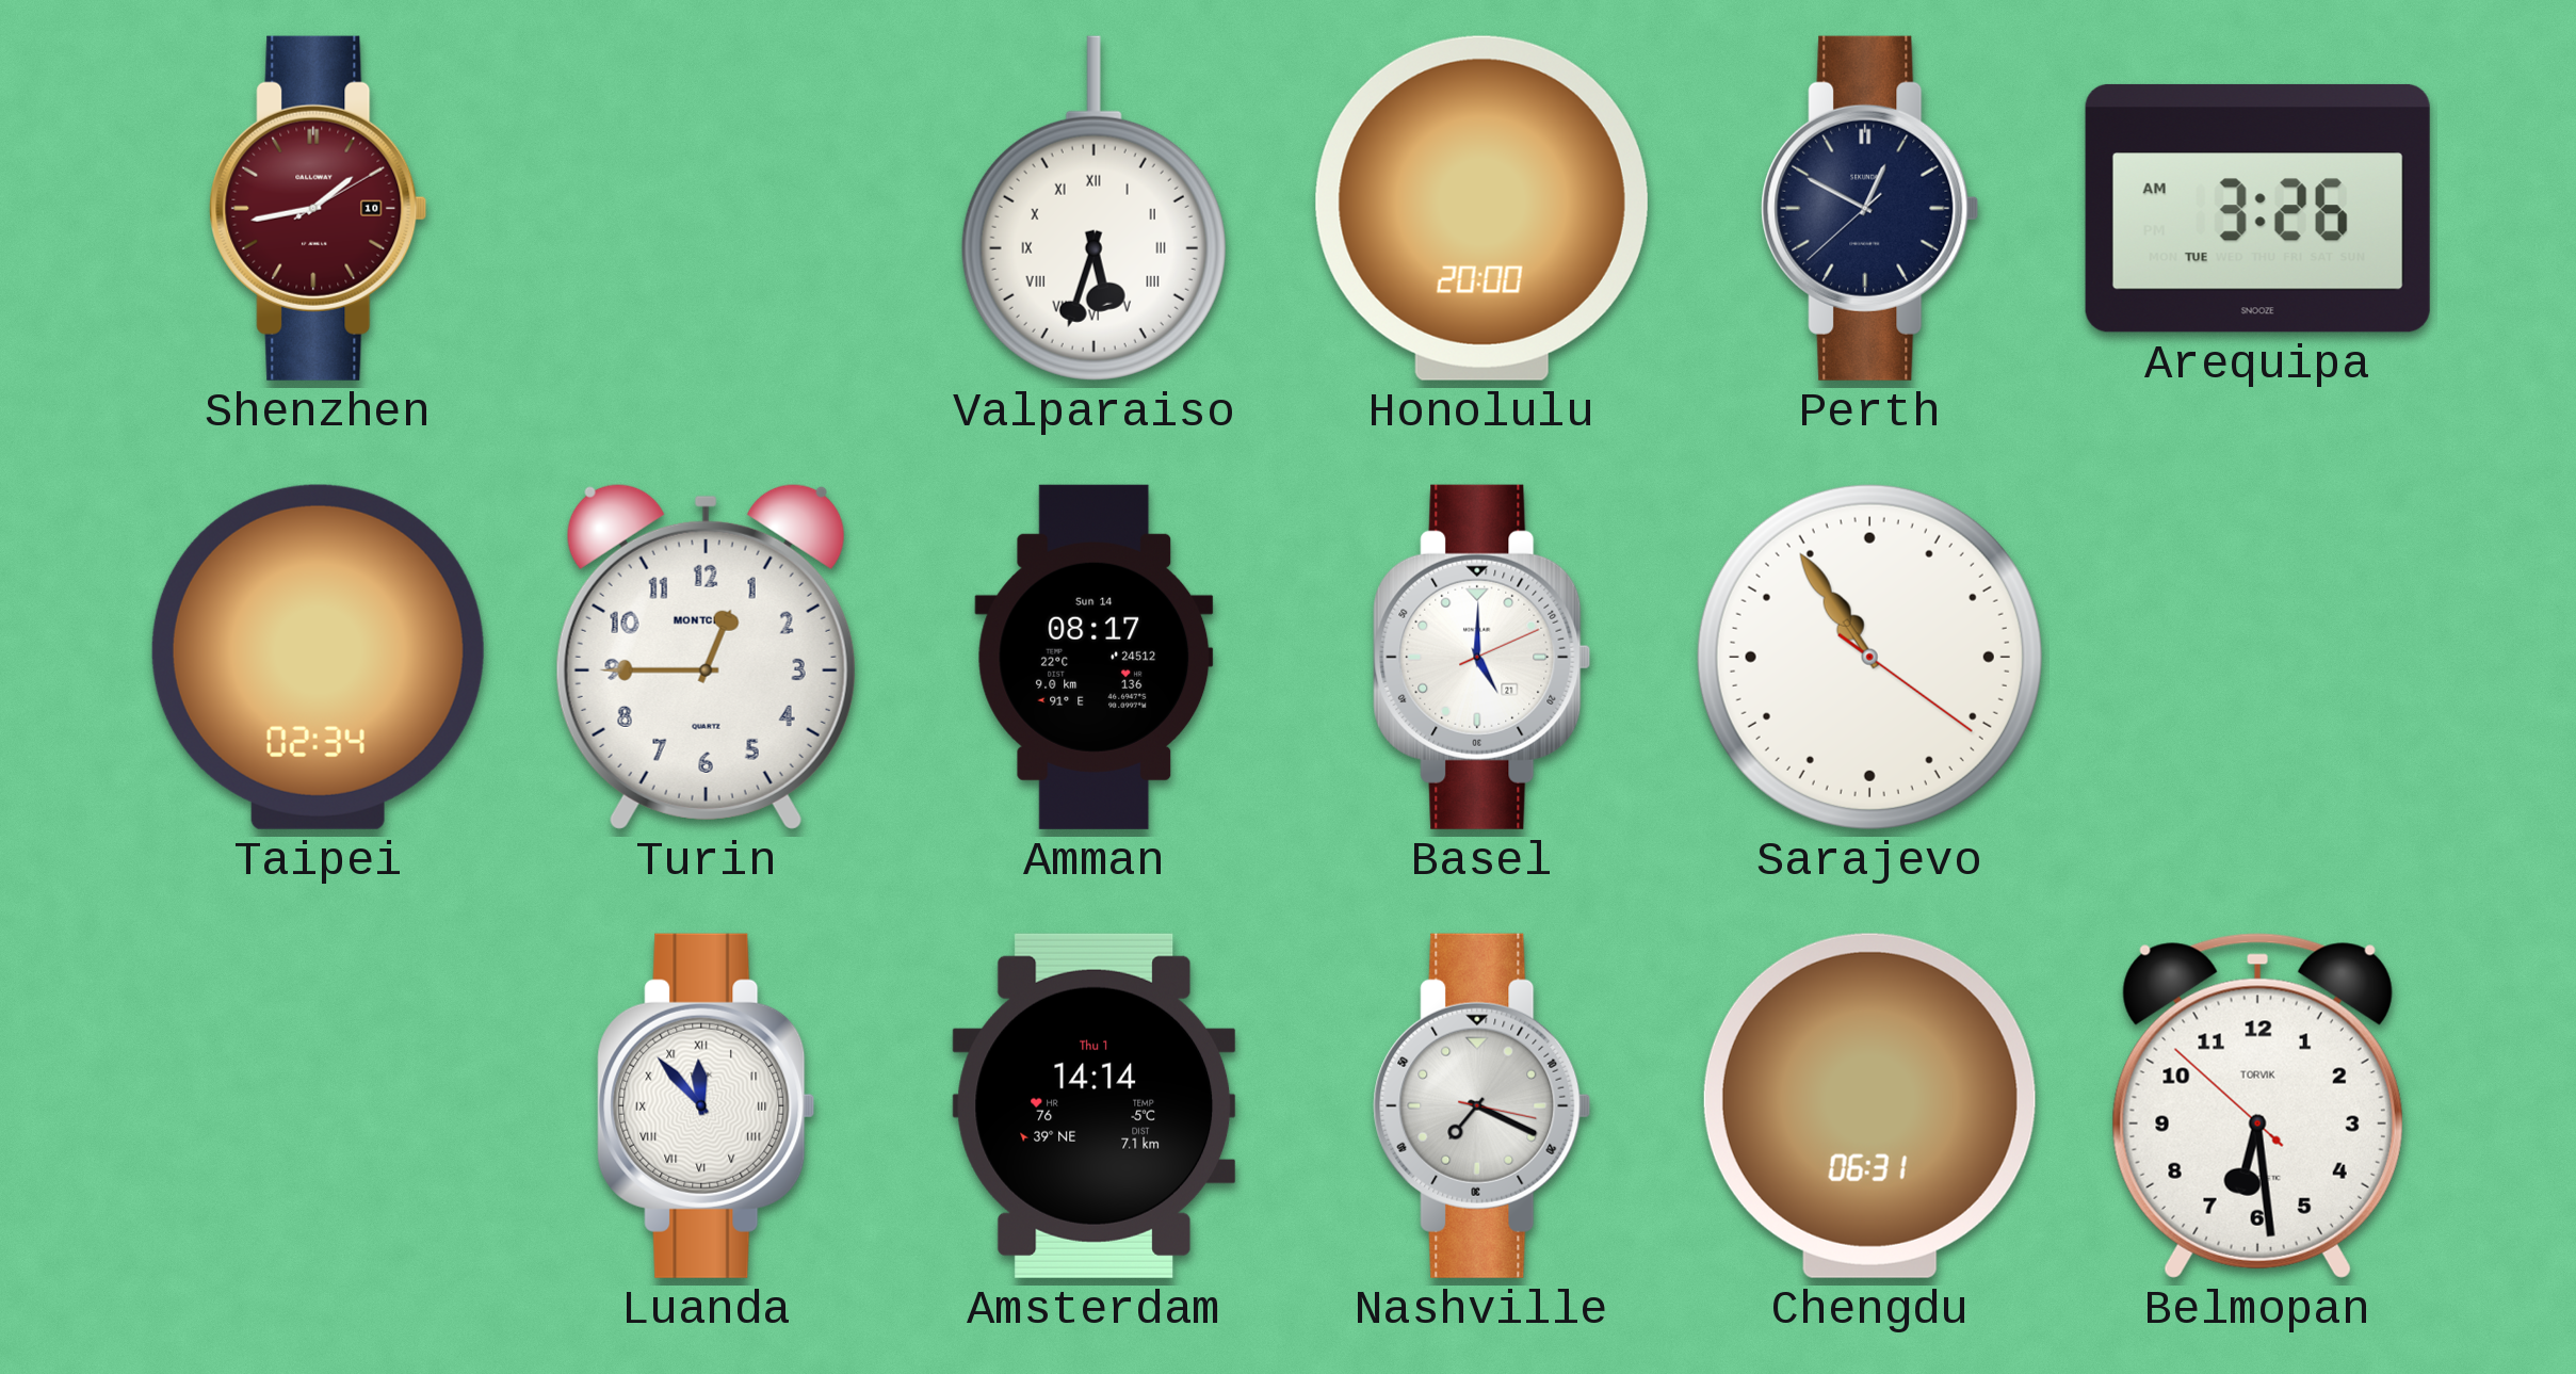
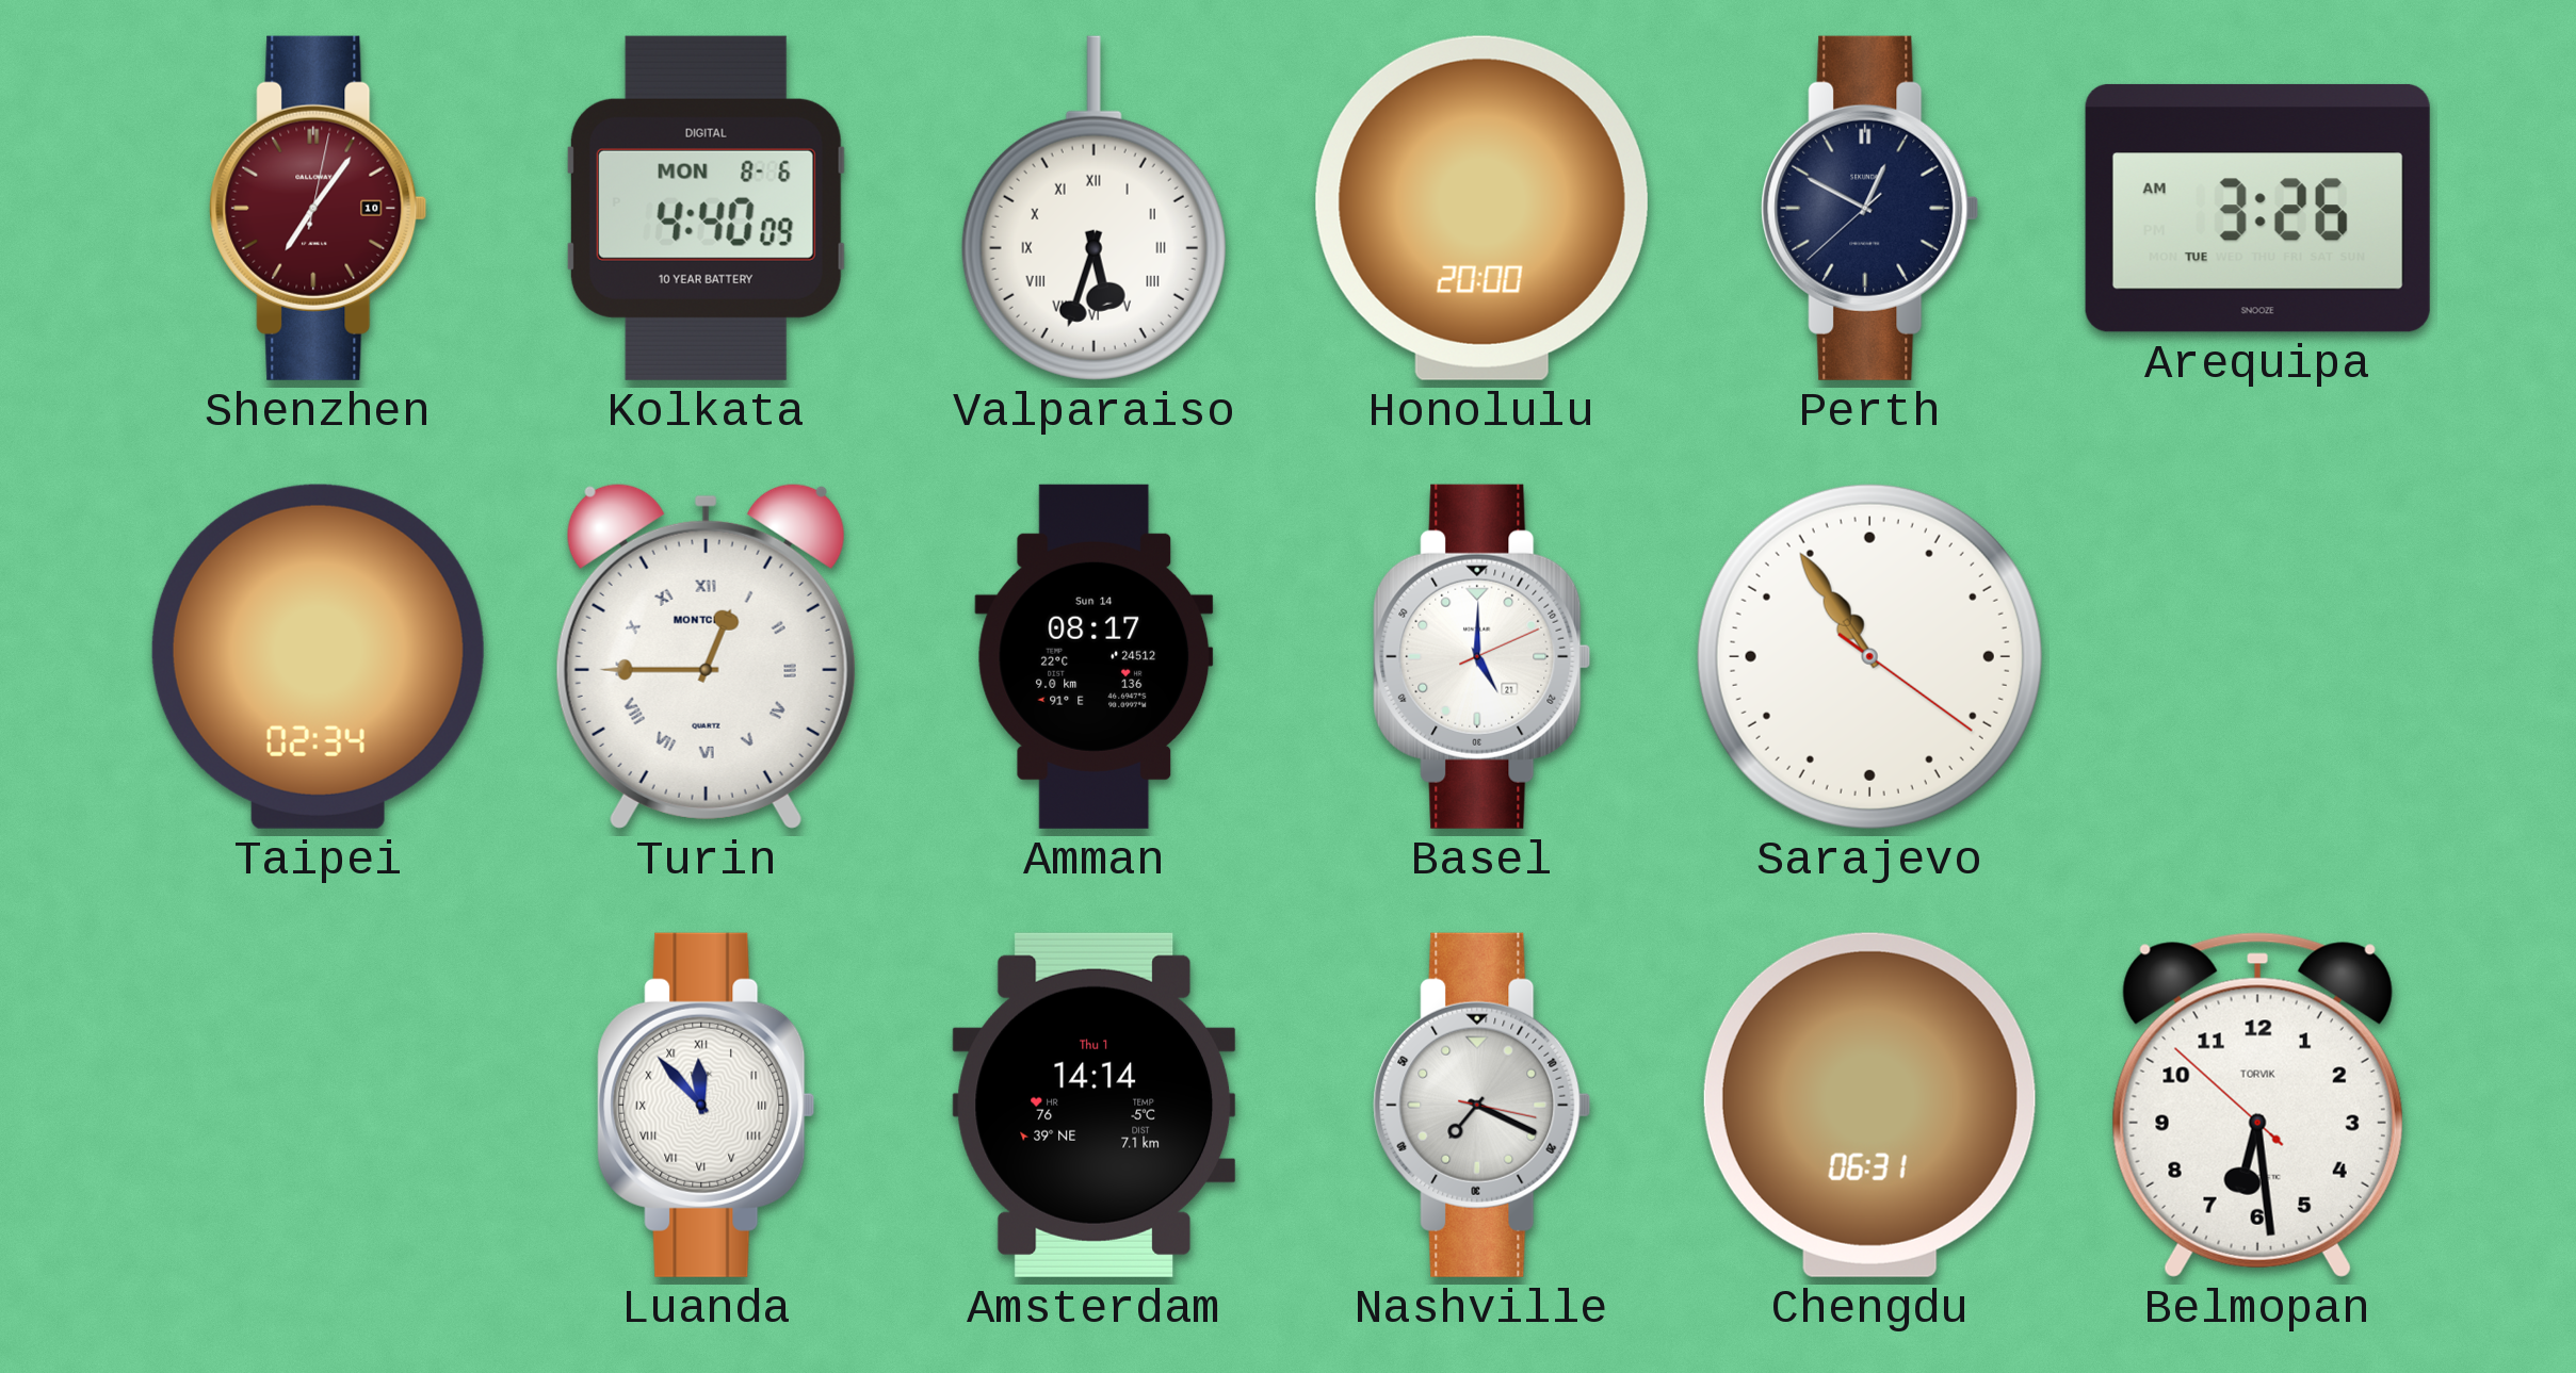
Shenzhen: 1:43 -> 7:06
Kolkata: none -> 4:40
Turin numerals: Arabic -> Roman
